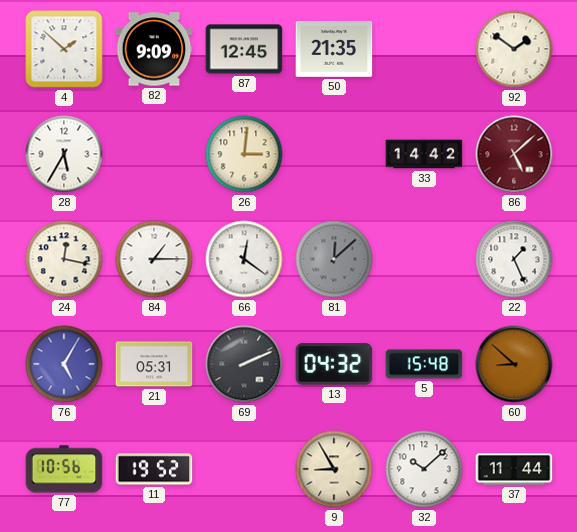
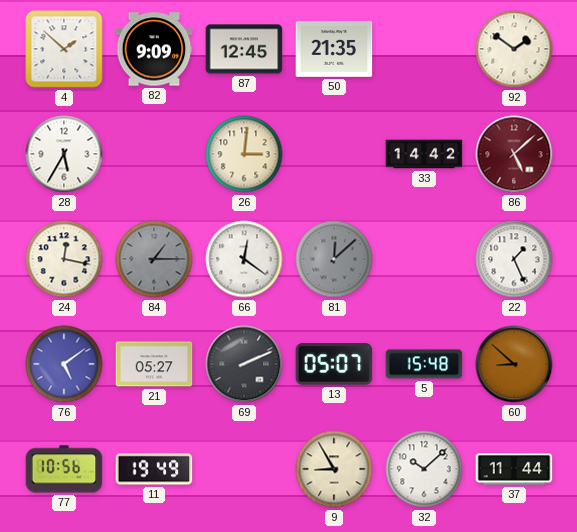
84 dial: white -> grey
76: 5:05 -> 5:09
21: 05:31 -> 05:27
13: 04:32 -> 05:07
11: 19:52 -> 19:49
